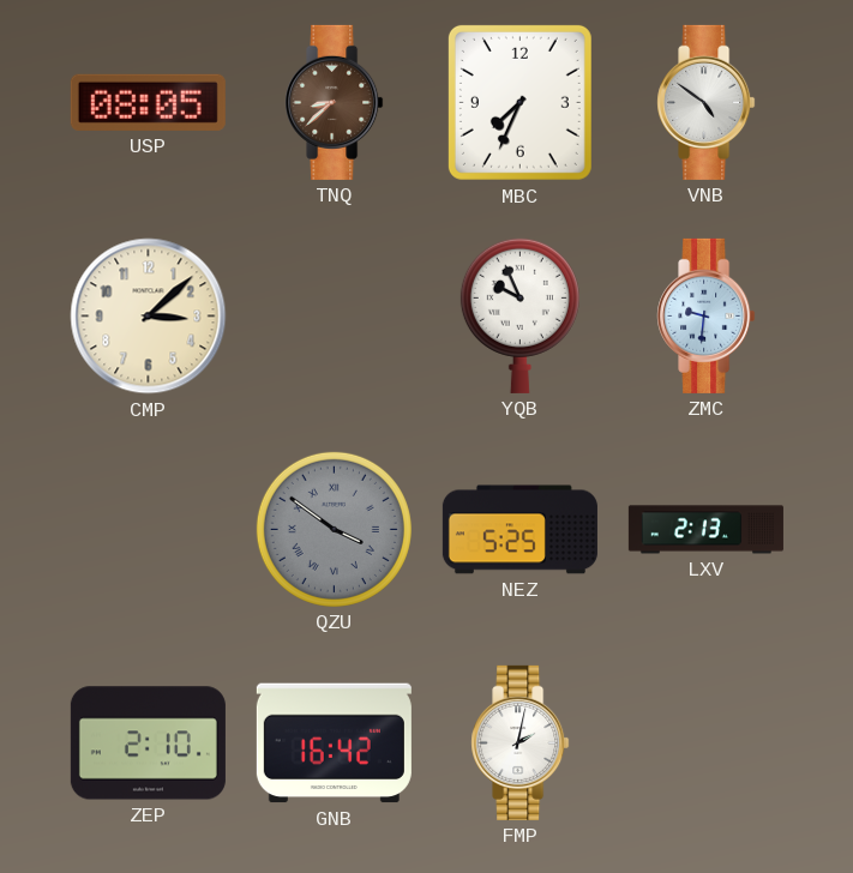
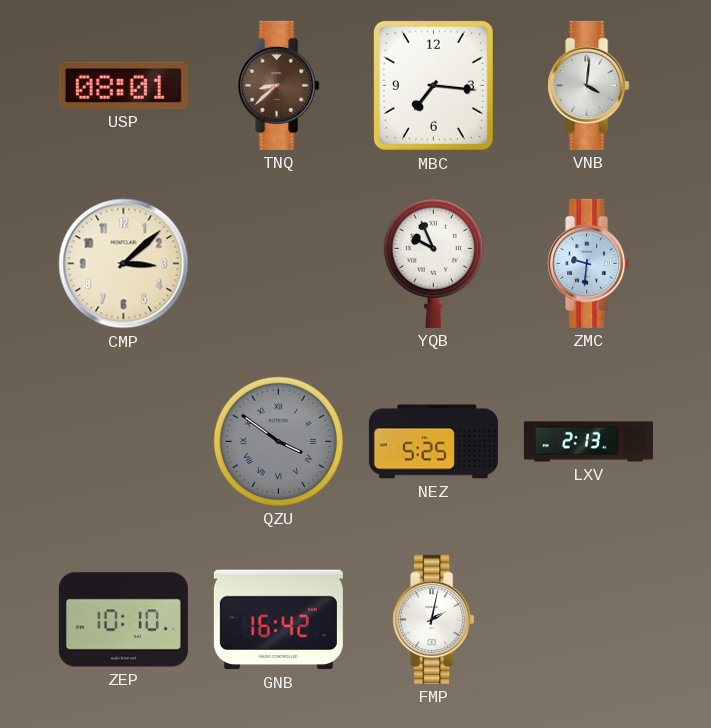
USP: 08:05 -> 08:01
MBC: 7:34 -> 7:16
VNB: 4:51 -> 4:01
ZEP: 2:10 -> 10:10
